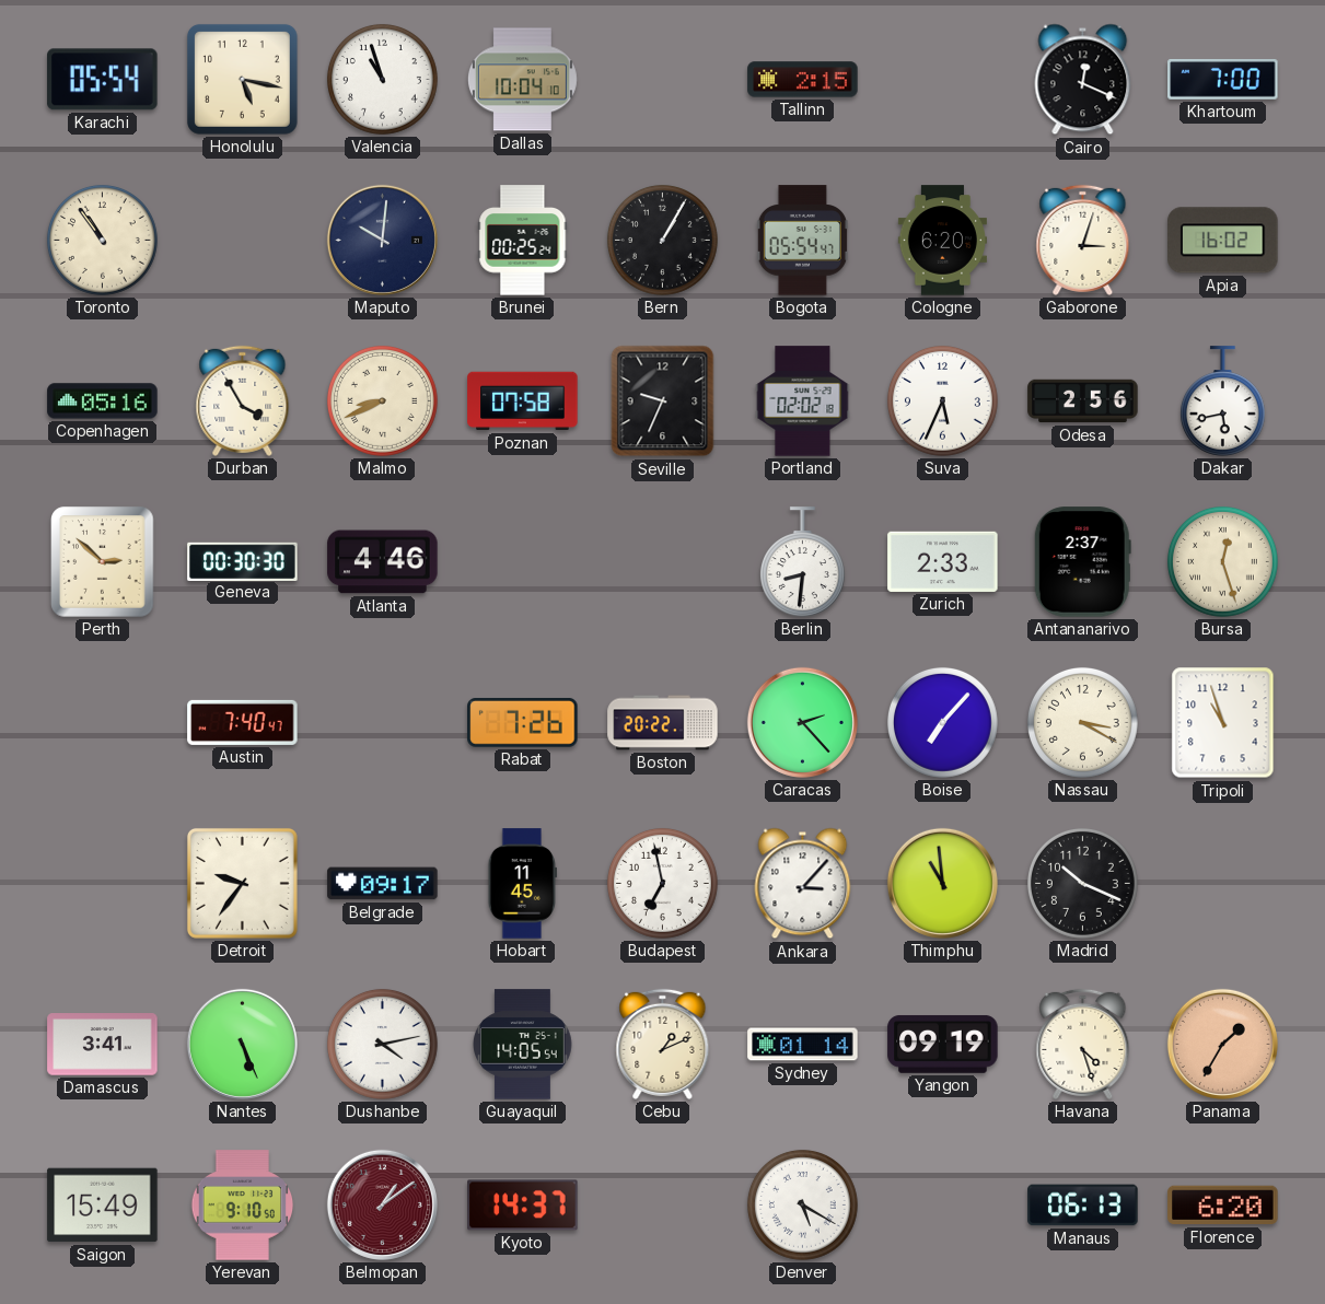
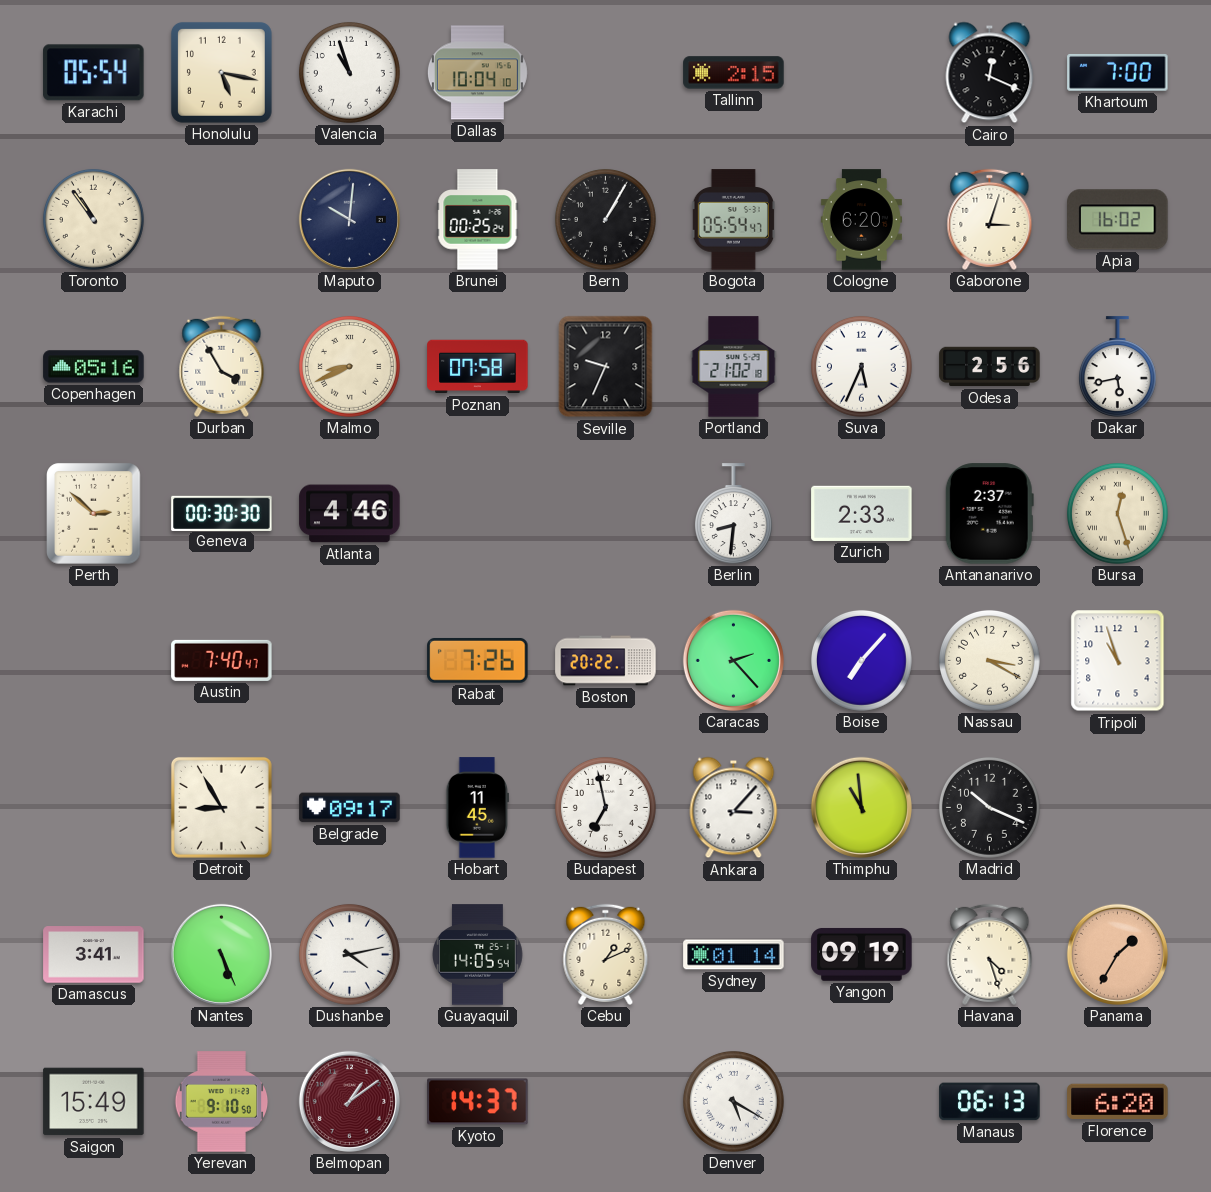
Portland: 02:02 -> 21:02
Detroit: 9:36 -> 8:55
